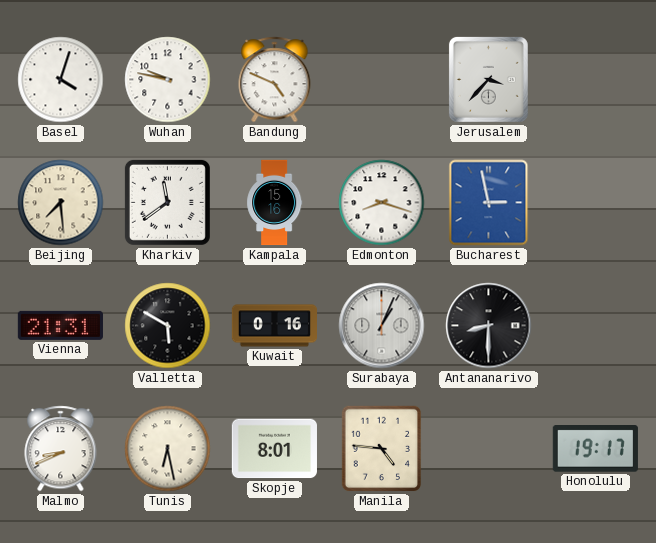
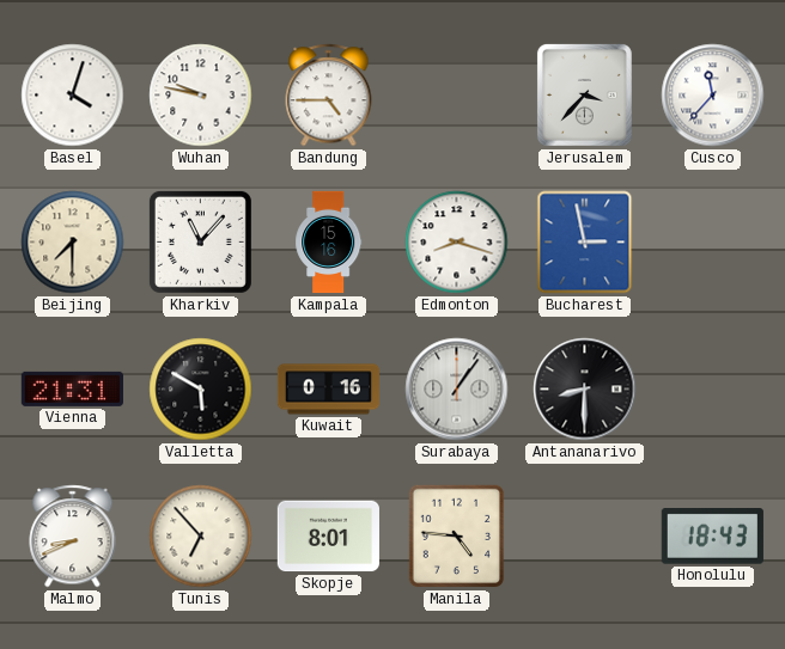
Bandung: 4:49 -> 4:45
Cusco: none -> 11:37
Beijing: 7:29 -> 7:30
Kharkiv: 11:39 -> 11:07
Surabaya: 1:04 -> 1:06
Tunis: 6:28 -> 6:53
Honolulu: 19:17 -> 18:43
